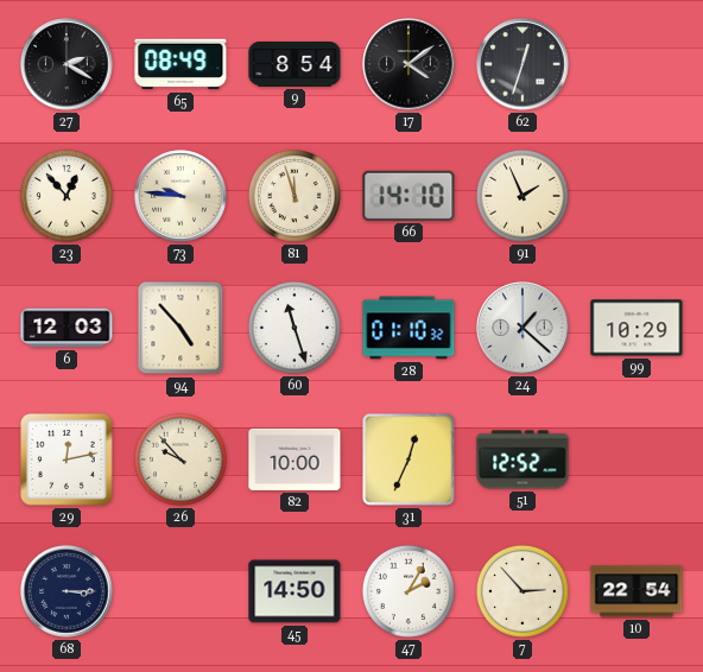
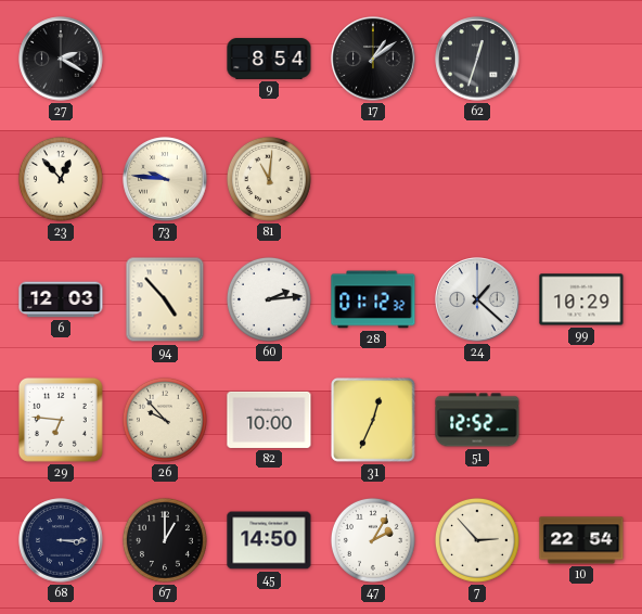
65: 08:49 -> none
17: 4:09 -> 1:09
81: 11:57 -> 11:01
66: 14:10 -> none
91: 1:56 -> none
60: 11:27 -> 2:14
28: 01:10 -> 01:12
29: 12:13 -> 6:46
67: none -> 1:00
